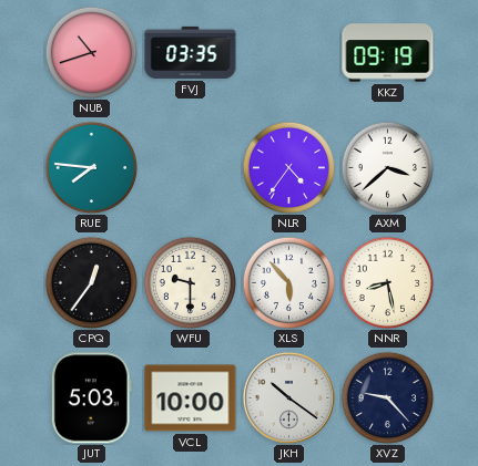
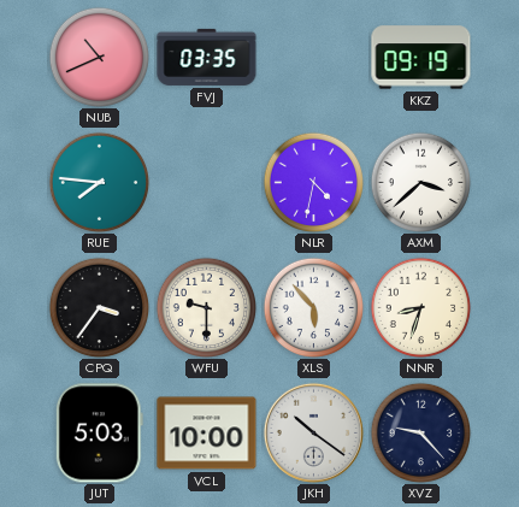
NUB: 10:42 -> 10:41
NLR: 4:36 -> 4:32
CPQ: 12:36 -> 3:36
NNR: 8:28 -> 8:33
